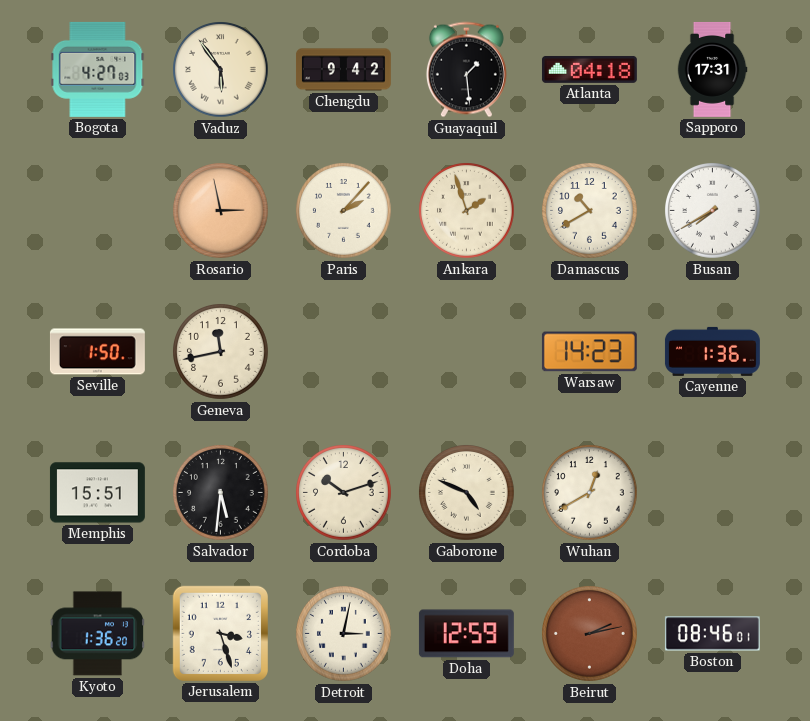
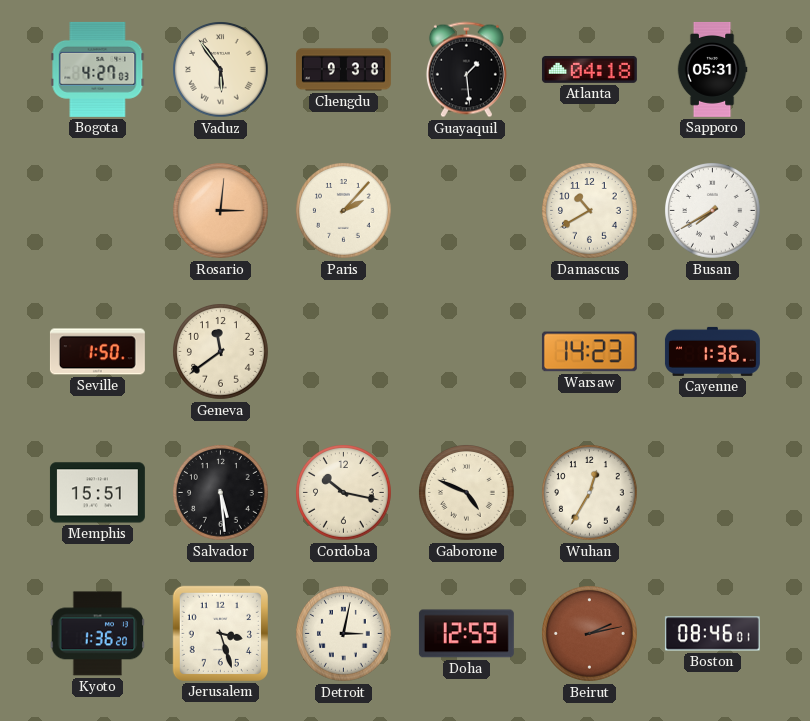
Chengdu: 9:42 -> 9:38
Sapporo: 17:31 -> 05:31
Rosario: 2:58 -> 3:01
Ankara: 1:57 -> none
Geneva: 11:43 -> 11:39
Salvador: 5:31 -> 5:29
Cordoba: 10:12 -> 10:17
Wuhan: 12:40 -> 12:35
